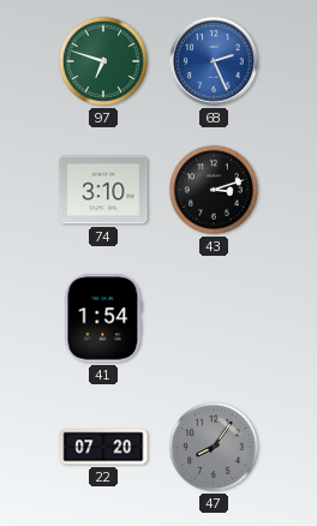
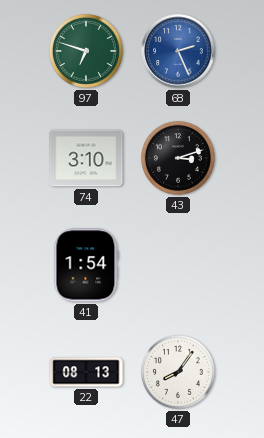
22: 07:20 -> 08:13
47 dial: grey -> white
